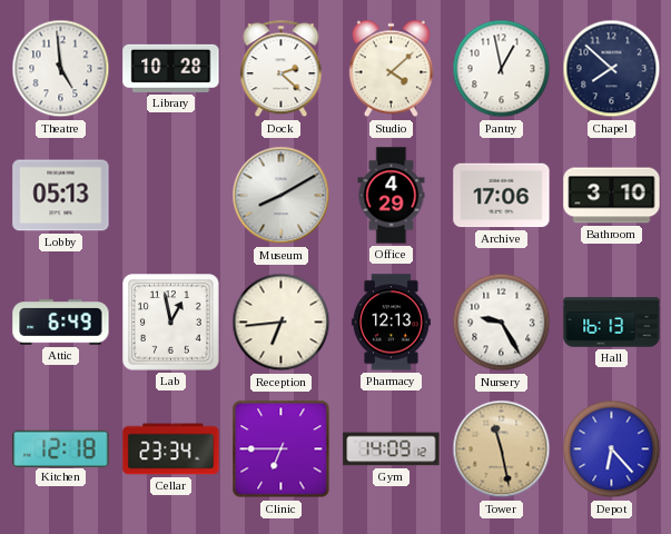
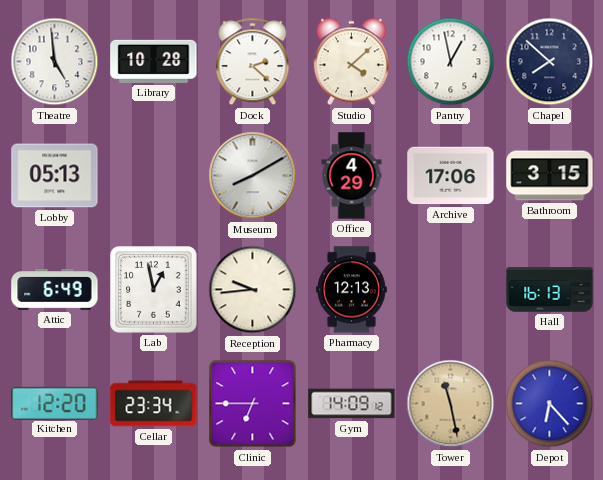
Bathroom: 3:10 -> 3:15
Reception: 6:44 -> 9:44
Nursery: 9:25 -> none
Kitchen: 12:18 -> 12:20
